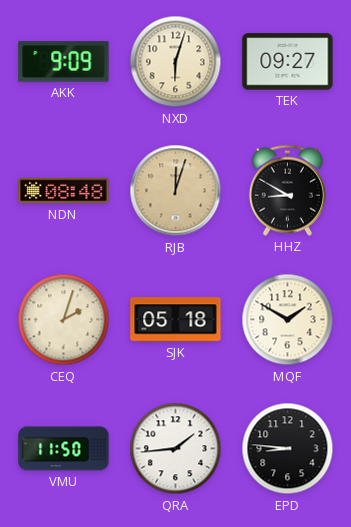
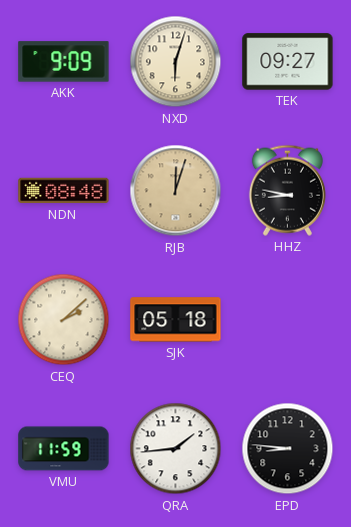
HHZ: 8:50 -> 8:47
CEQ: 2:03 -> 2:08
MQF: 1:50 -> none
VMU: 11:50 -> 11:59
